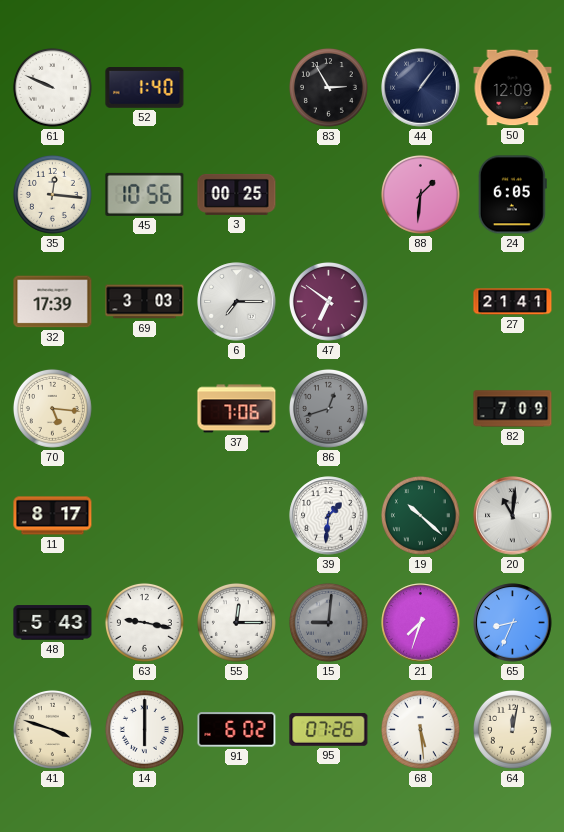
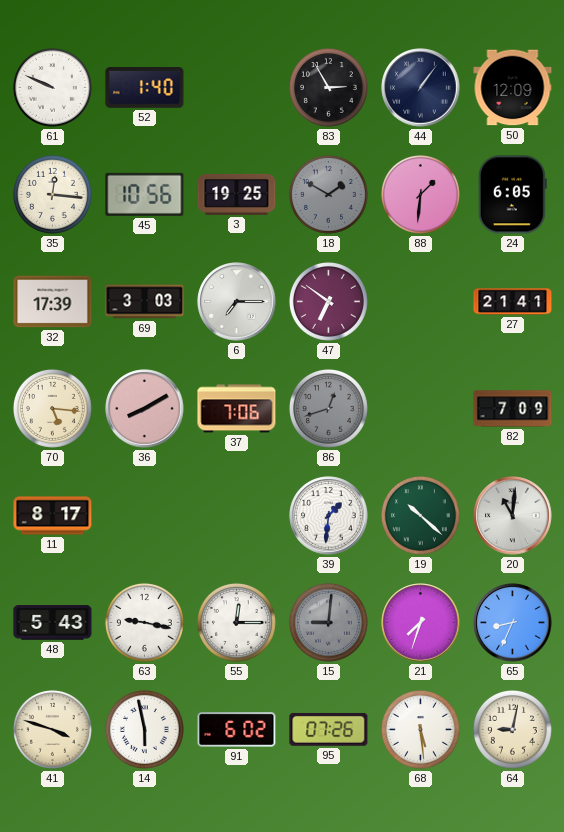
3: 00:25 -> 19:25
18: none -> 1:50
36: none -> 8:10
14: 6:00 -> 5:58
64: 12:02 -> 9:02
